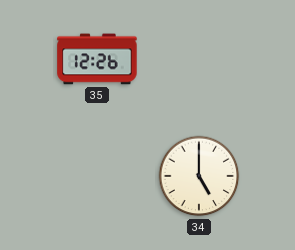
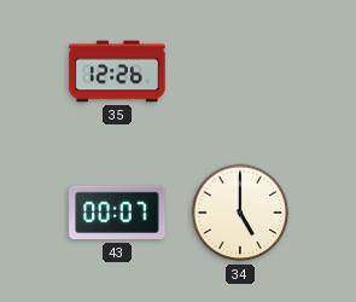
43: none -> 00:07
